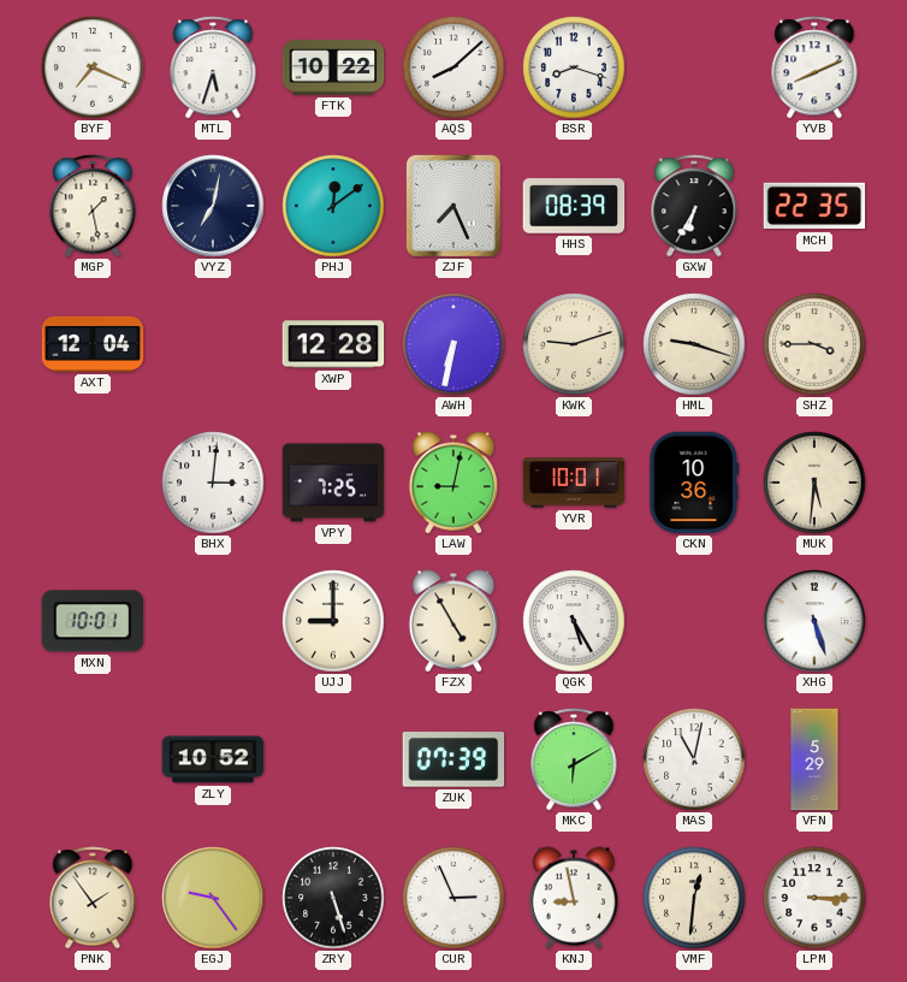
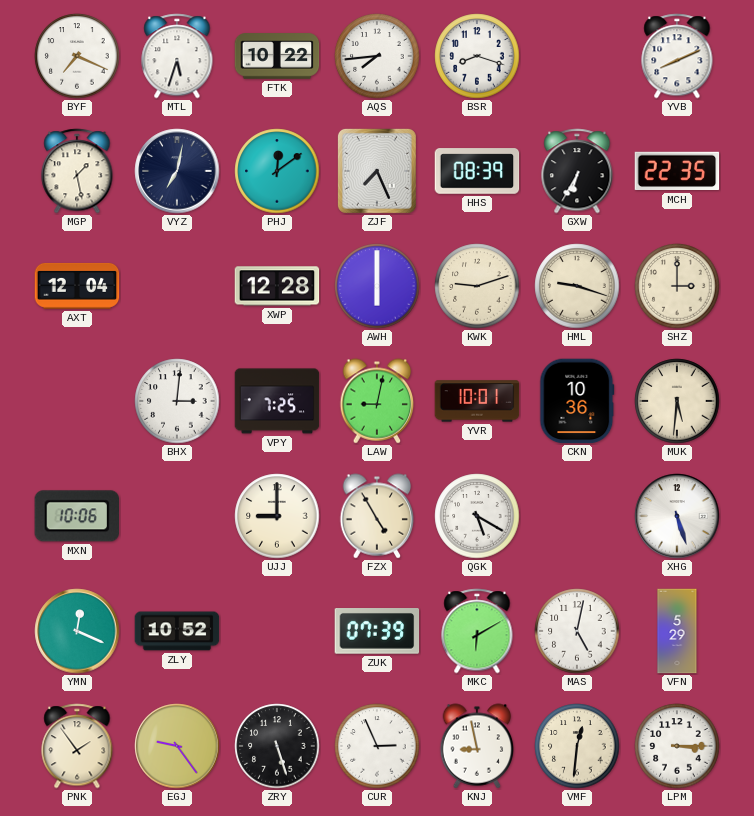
AQS: 8:08 -> 7:44
AWH: 6:32 -> 6:00
SHZ: 3:45 -> 3:00
MXN: 10:01 -> 10:06
QGK: 5:25 -> 5:20
YMN: none -> 12:19
MAS: 11:02 -> 5:02
